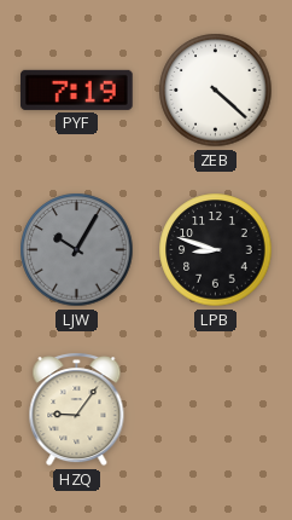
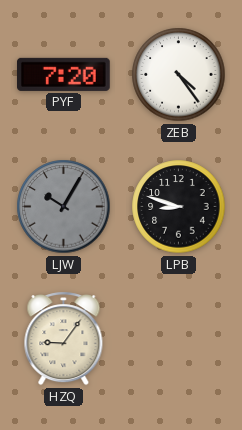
PYF: 7:19 -> 7:20
ZEB: 4:22 -> 4:24
